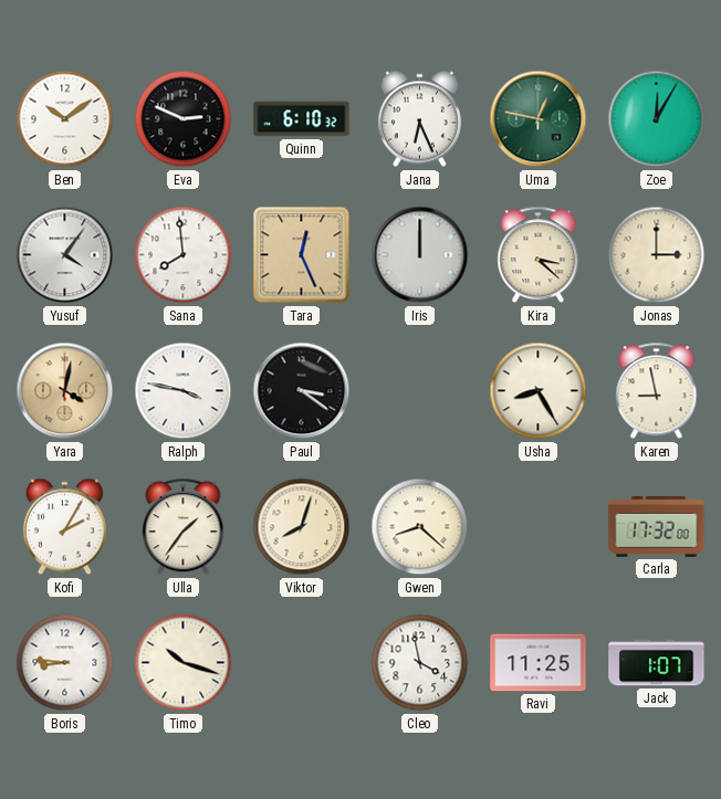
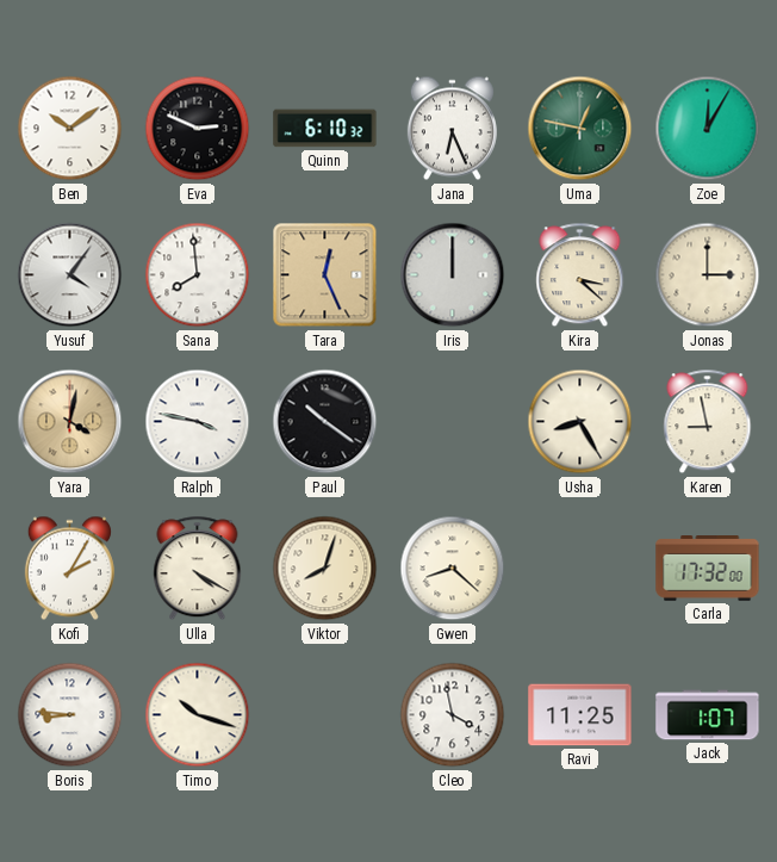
Paul: 3:21 -> 10:21
Ulla: 1:36 -> 4:20
